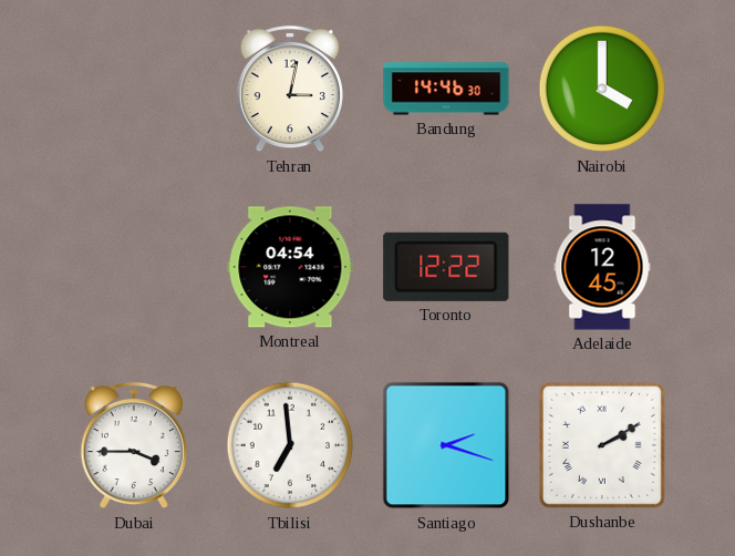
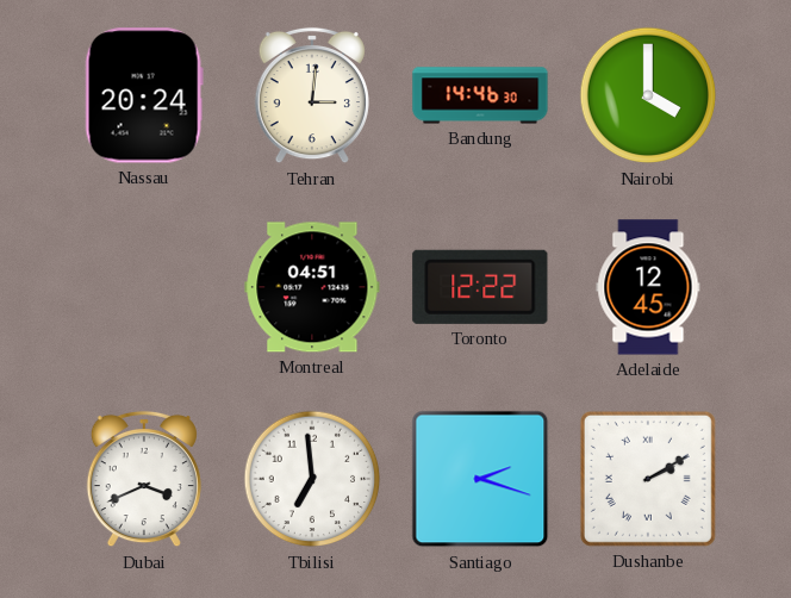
Nassau: none -> 20:24
Tehran: 3:02 -> 3:01
Montreal: 04:54 -> 04:51
Dubai: 3:45 -> 3:41
